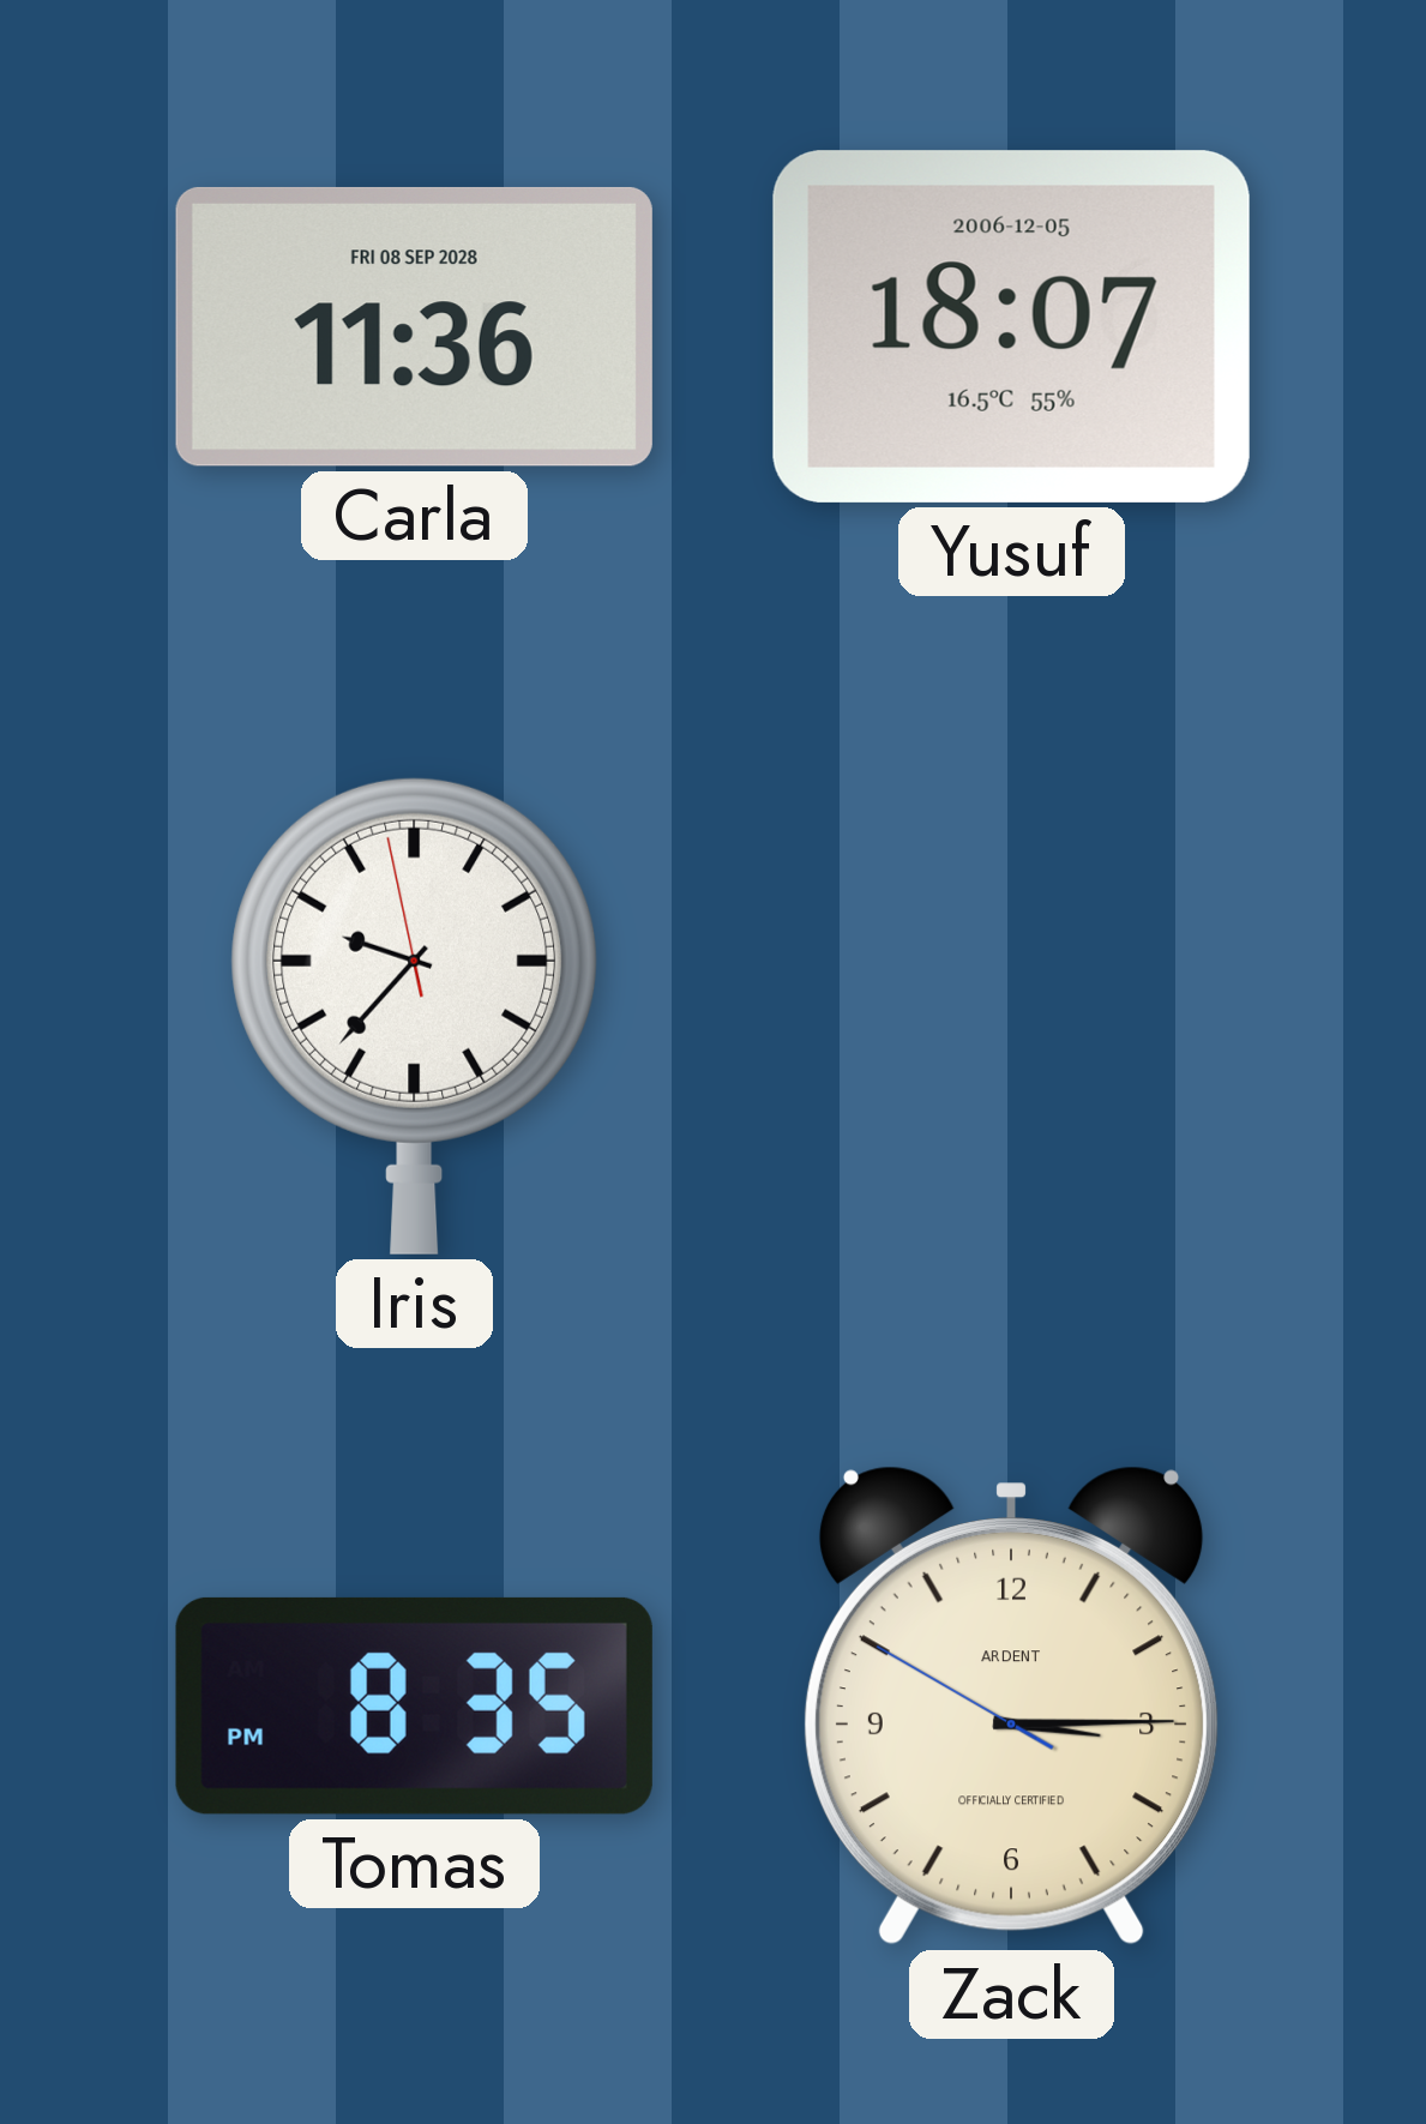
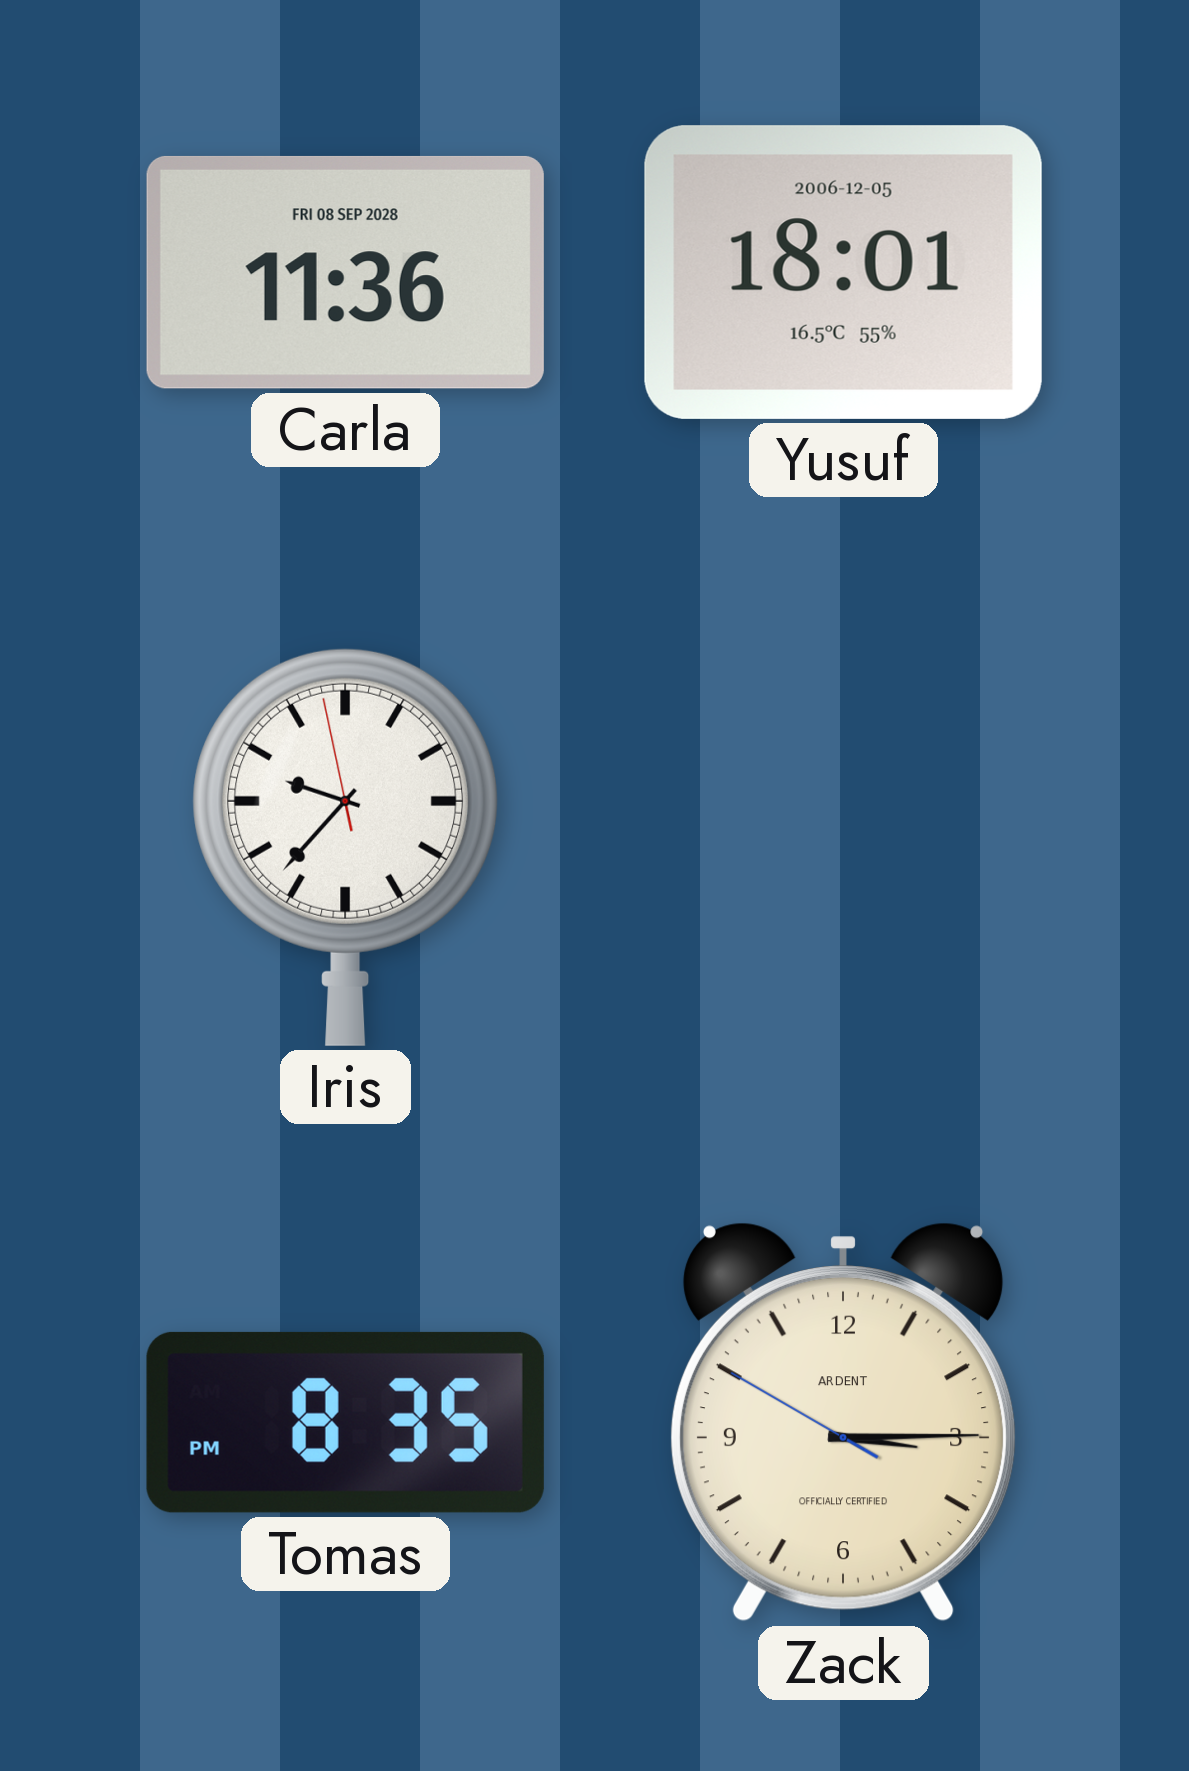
Yusuf: 18:07 -> 18:01
